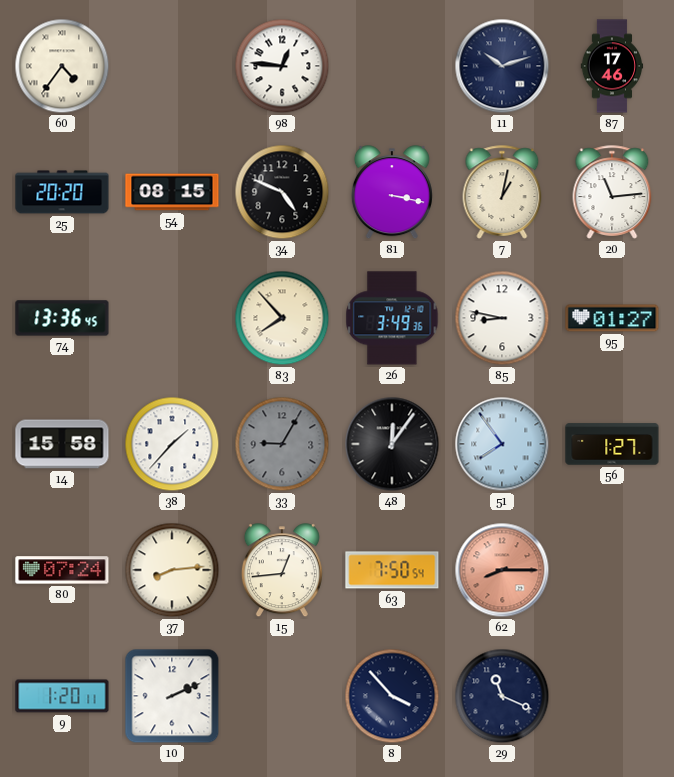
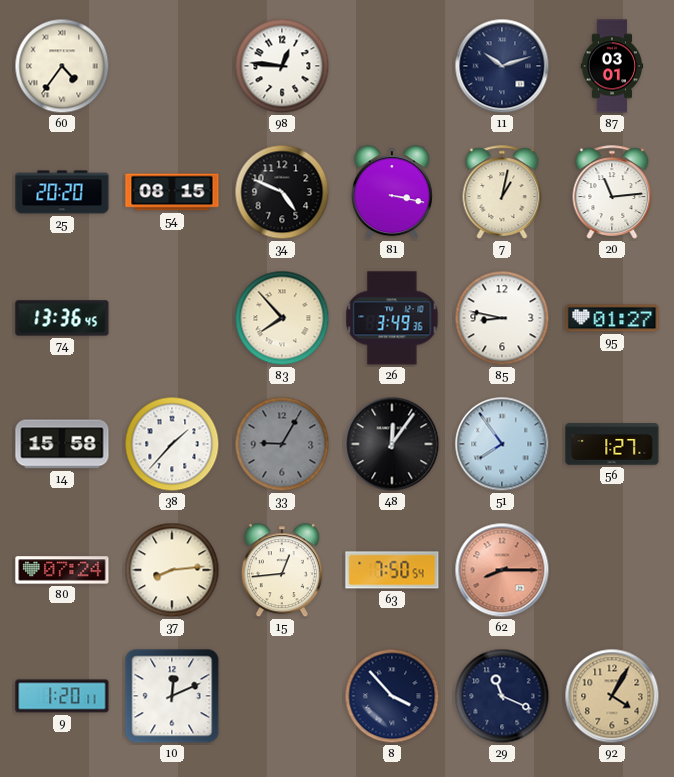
87: 17:46 -> 03:01
10: 2:11 -> 12:11
92: none -> 4:05
